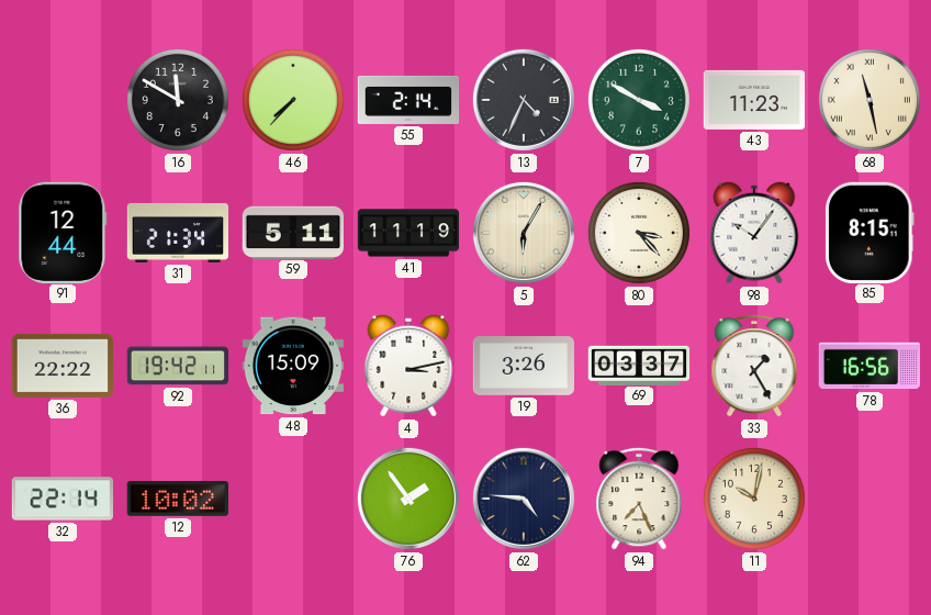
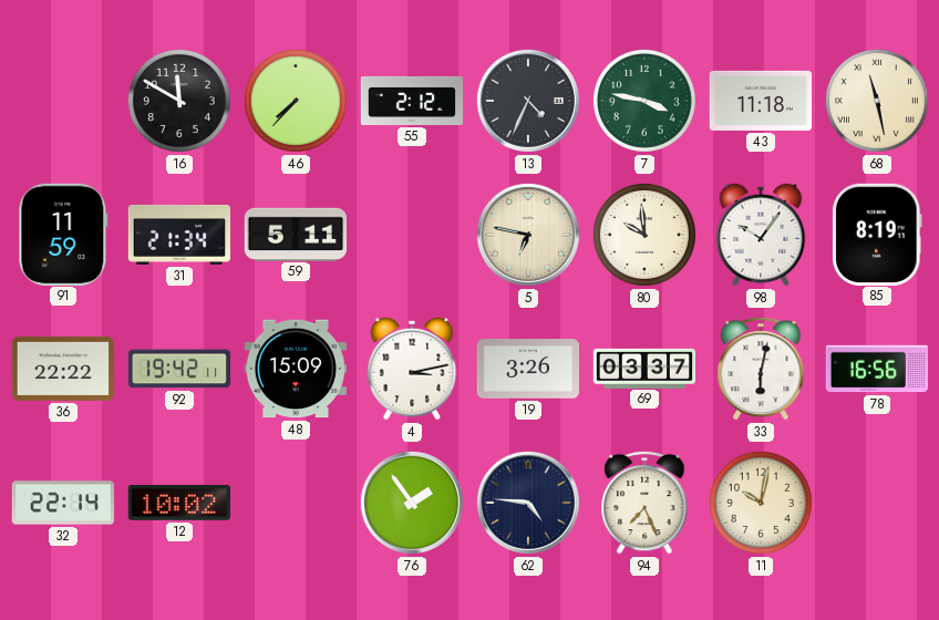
55: 2:14 -> 2:12
7: 3:50 -> 3:47
43: 11:23 -> 11:18
91: 12:44 -> 11:59
41: 11:19 -> none
5: 6:05 -> 6:47
80: 3:23 -> 9:59
85: 8:15 -> 8:19
33: 1:25 -> 6:02
